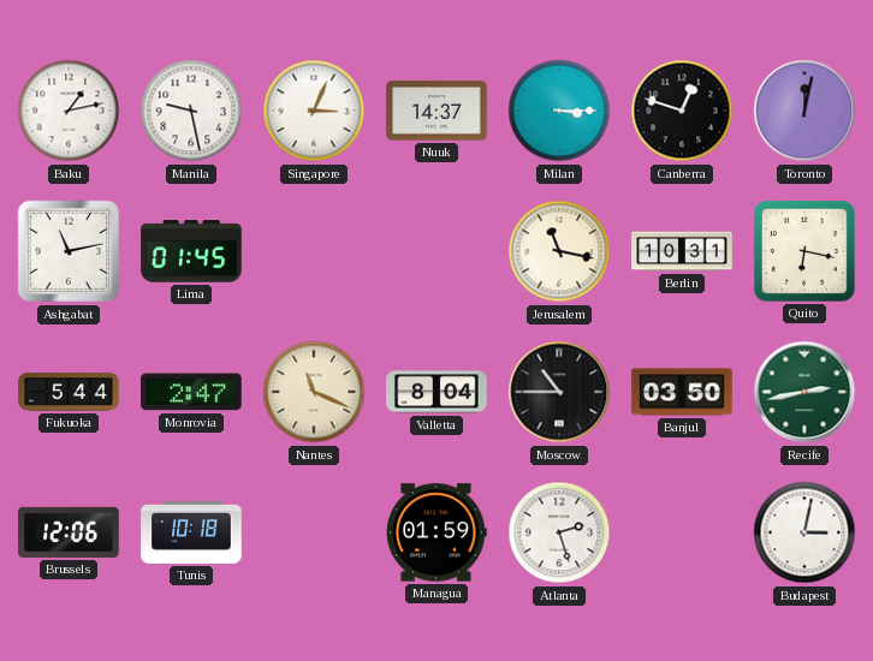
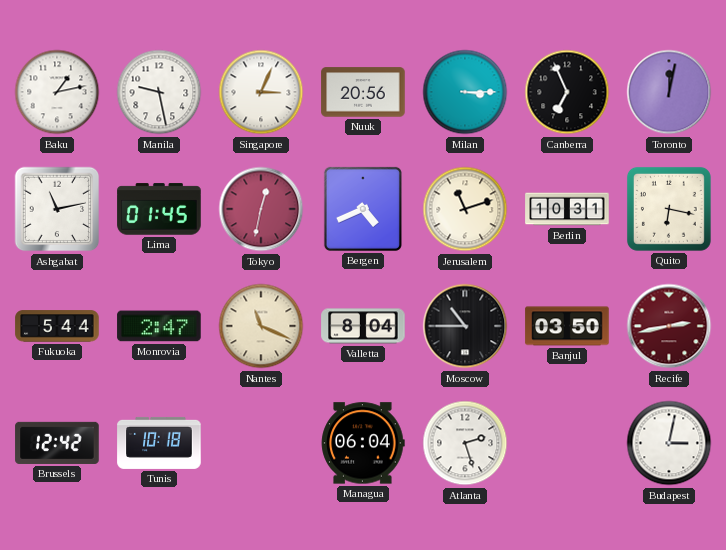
Nuuk: 14:37 -> 20:56
Canberra: 12:48 -> 6:56
Tokyo: none -> 12:32
Bergen: none -> 4:41
Jerusalem: 11:17 -> 11:12
Recife dial: green -> burgundy
Brussels: 12:06 -> 12:42
Managua: 01:59 -> 06:04
